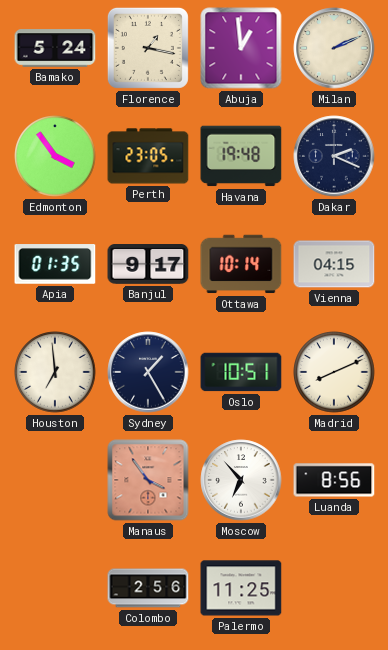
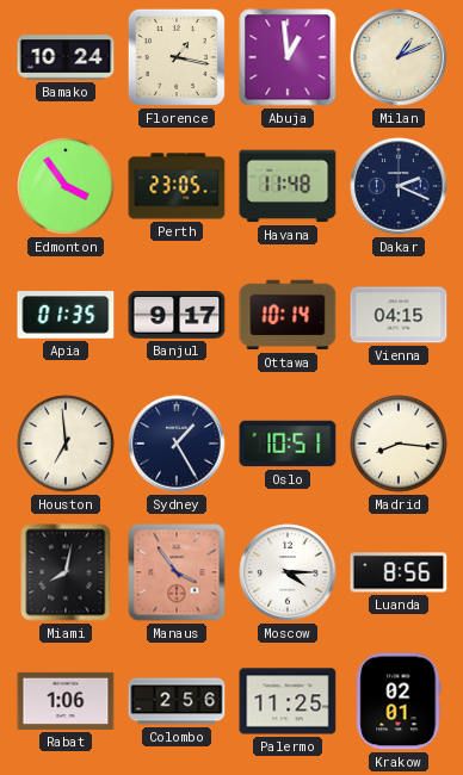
Bamako: 5:24 -> 10:24
Milan: 2:11 -> 1:11
Havana: 19:48 -> 11:48
Madrid: 8:11 -> 8:16
Miami: none -> 8:02
Moscow: 6:53 -> 4:15
Rabat: none -> 1:06
Krakow: none -> 02:01
